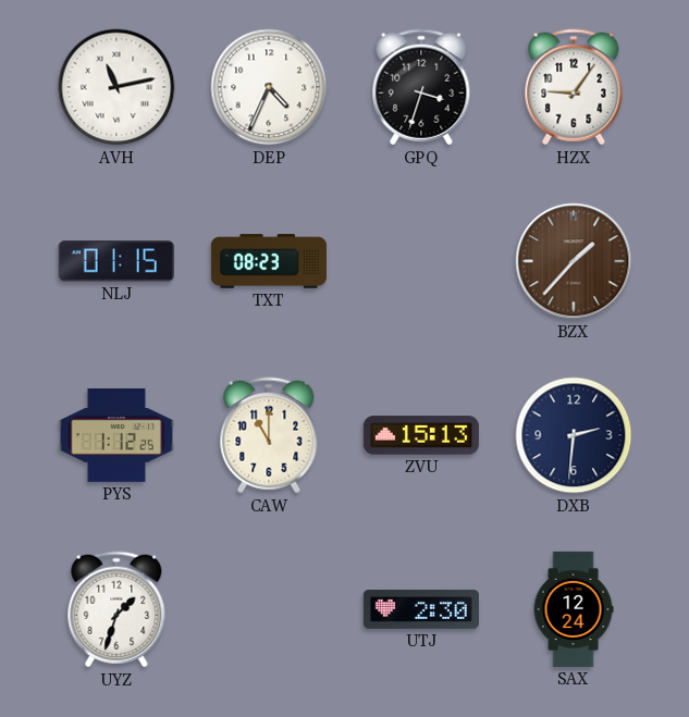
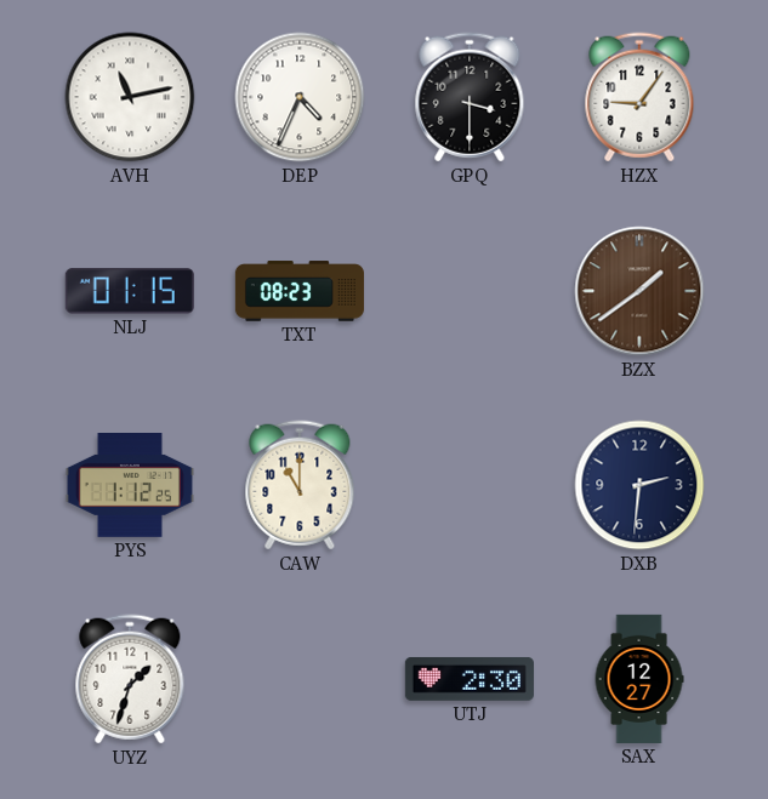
GPQ: 3:33 -> 3:30
BZX: 1:37 -> 1:39
ZVU: 15:13 -> none
SAX: 12:24 -> 12:27
